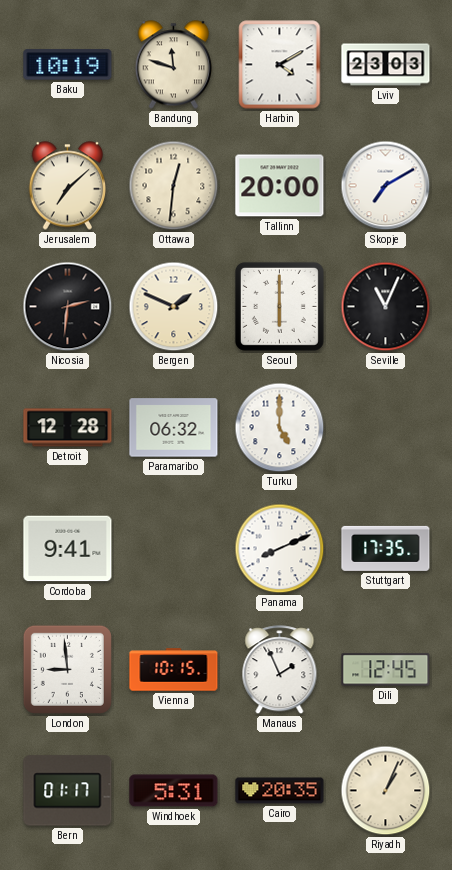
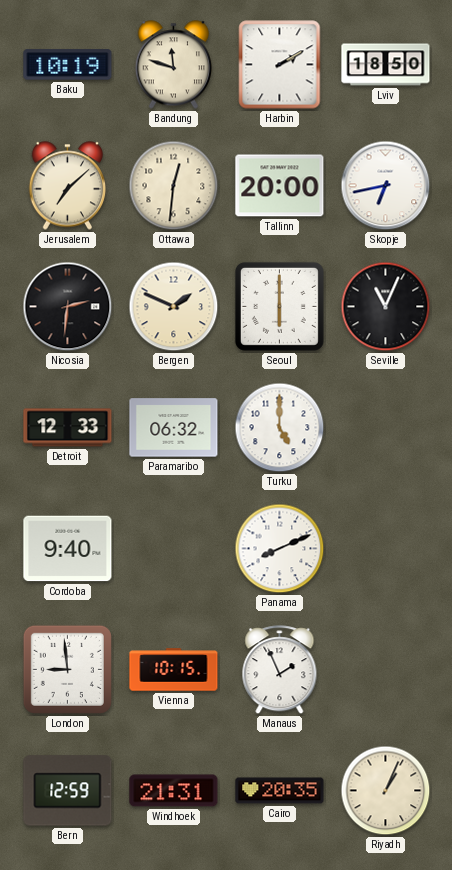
Harbin: 4:10 -> 2:10
Lviv: 23:03 -> 18:50
Skopje: 7:10 -> 6:43
Detroit: 12:28 -> 12:33
Cordoba: 9:41 -> 9:40
Stuttgart: 17:35 -> none
Dili: 12:45 -> none
Bern: 01:17 -> 12:59
Windhoek: 5:31 -> 21:31
